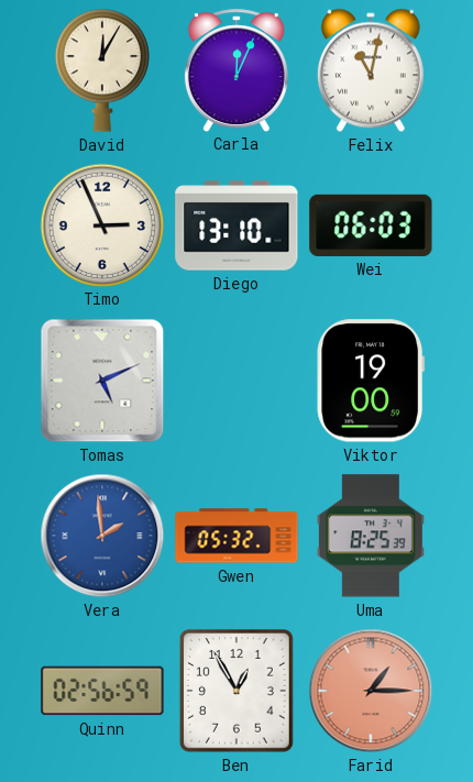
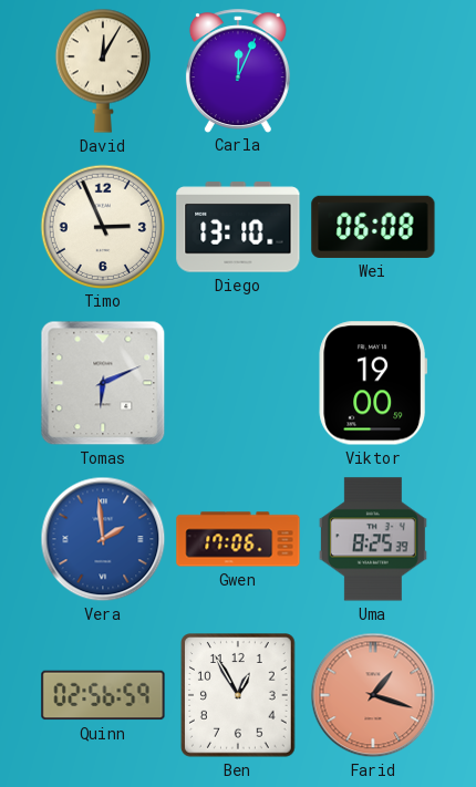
Felix: 11:02 -> none
Wei: 06:03 -> 06:08
Tomas: 5:11 -> 6:11
Gwen: 05:32 -> 17:06
Farid: 1:15 -> 1:18
